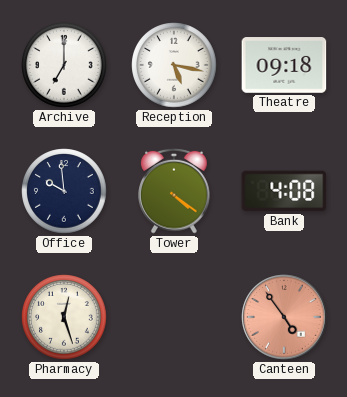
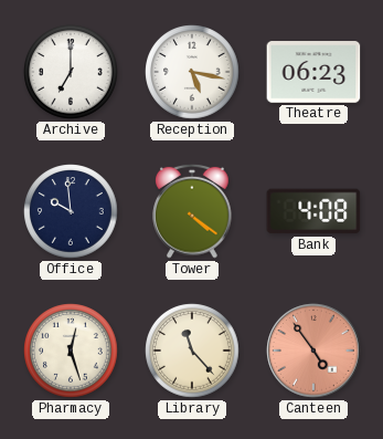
Theatre: 09:18 -> 06:23
Library: none -> 11:23
